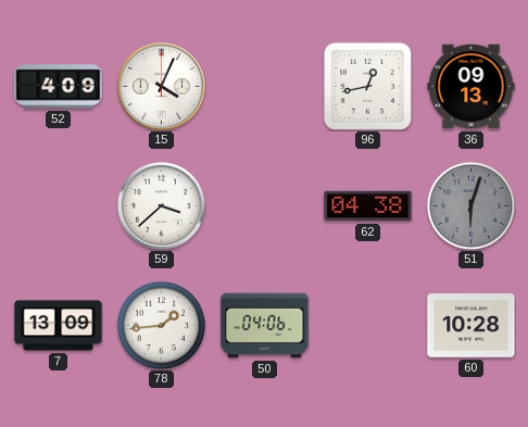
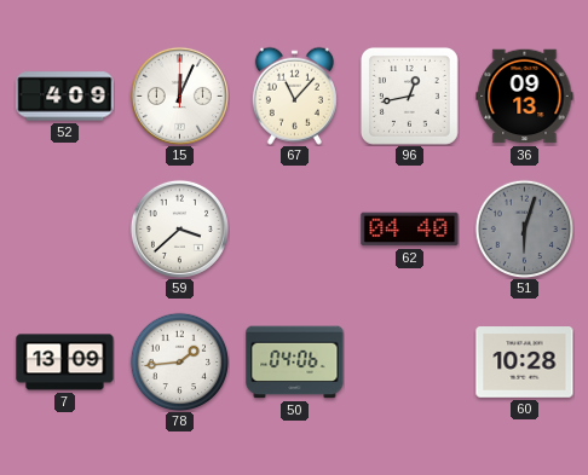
15: 4:04 -> 12:04
67: none -> 11:07
62: 04:38 -> 04:40
